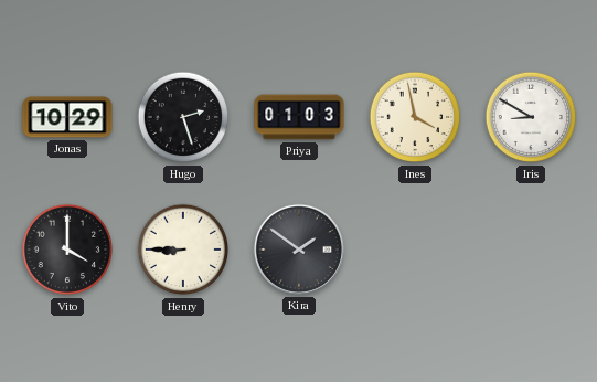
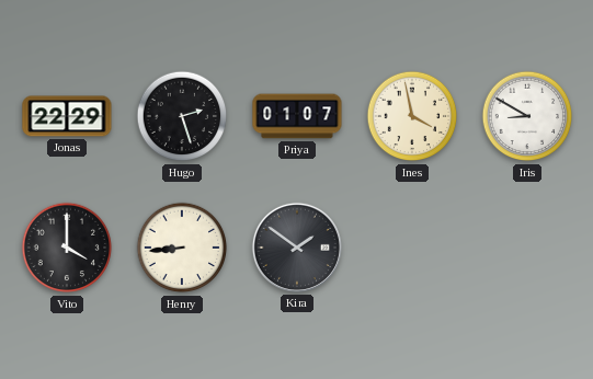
Jonas: 10:29 -> 22:29
Priya: 01:03 -> 01:07
Henry: 8:45 -> 8:44
